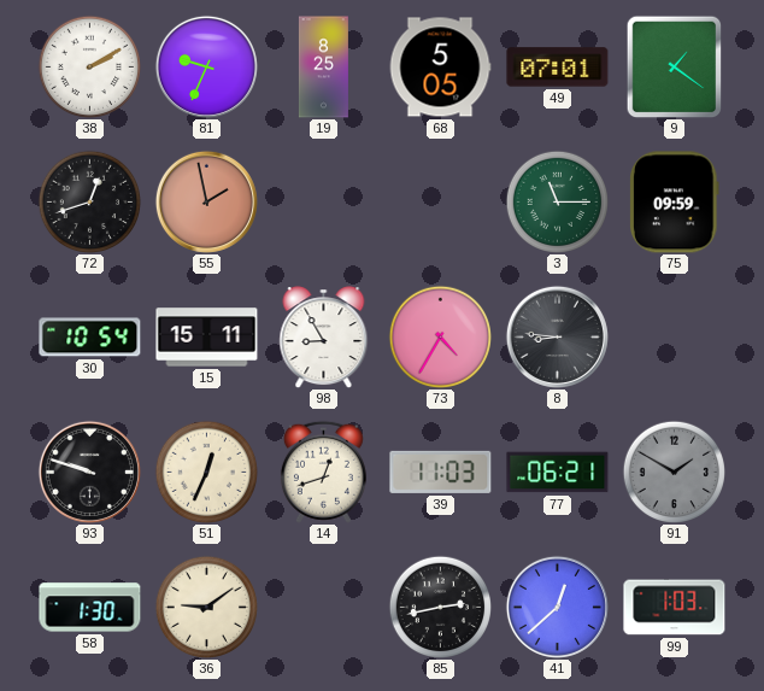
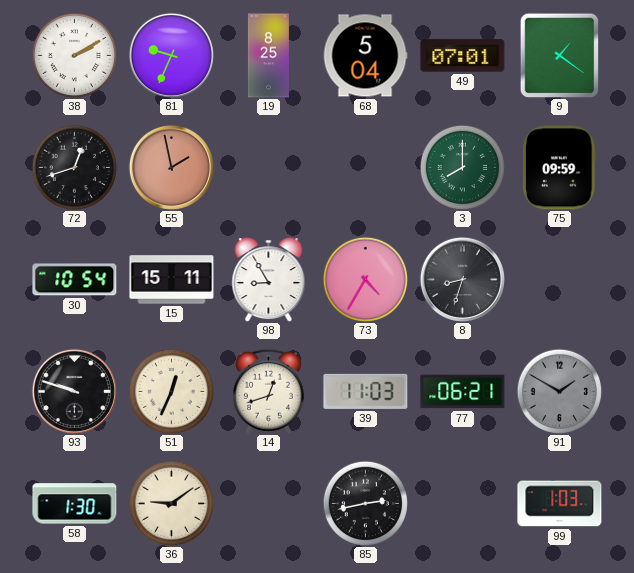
68: 5:05 -> 5:04
3: 11:15 -> 8:00
8: 8:46 -> 8:33
41: 12:38 -> none
